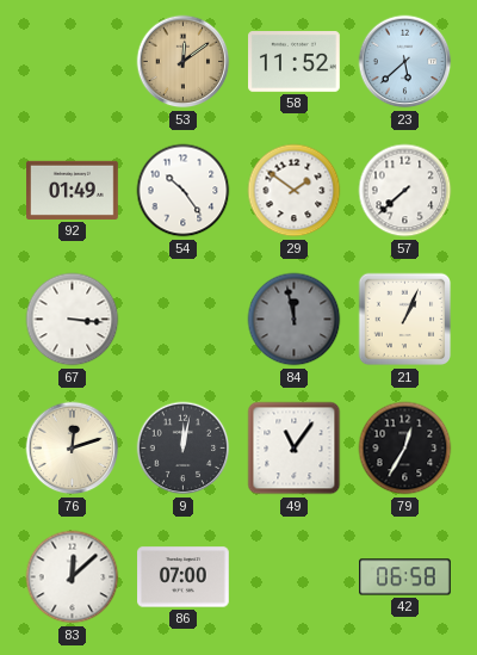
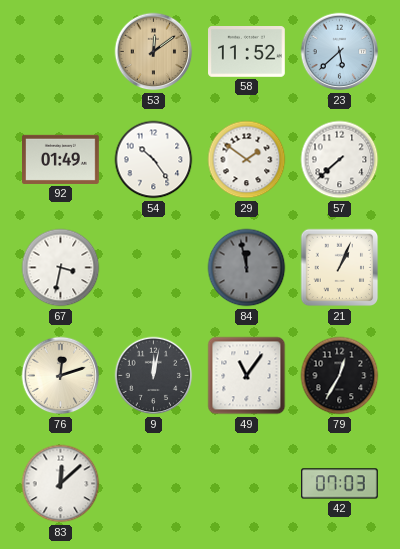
67: 3:16 -> 3:32
86: 07:00 -> none
42: 06:58 -> 07:03
